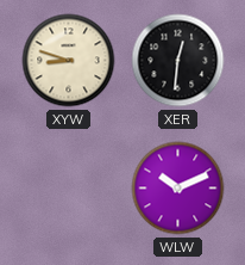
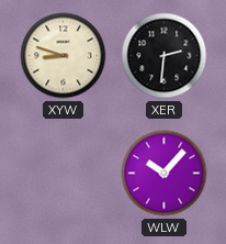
XER: 12:31 -> 2:31
WLW: 10:11 -> 10:07
